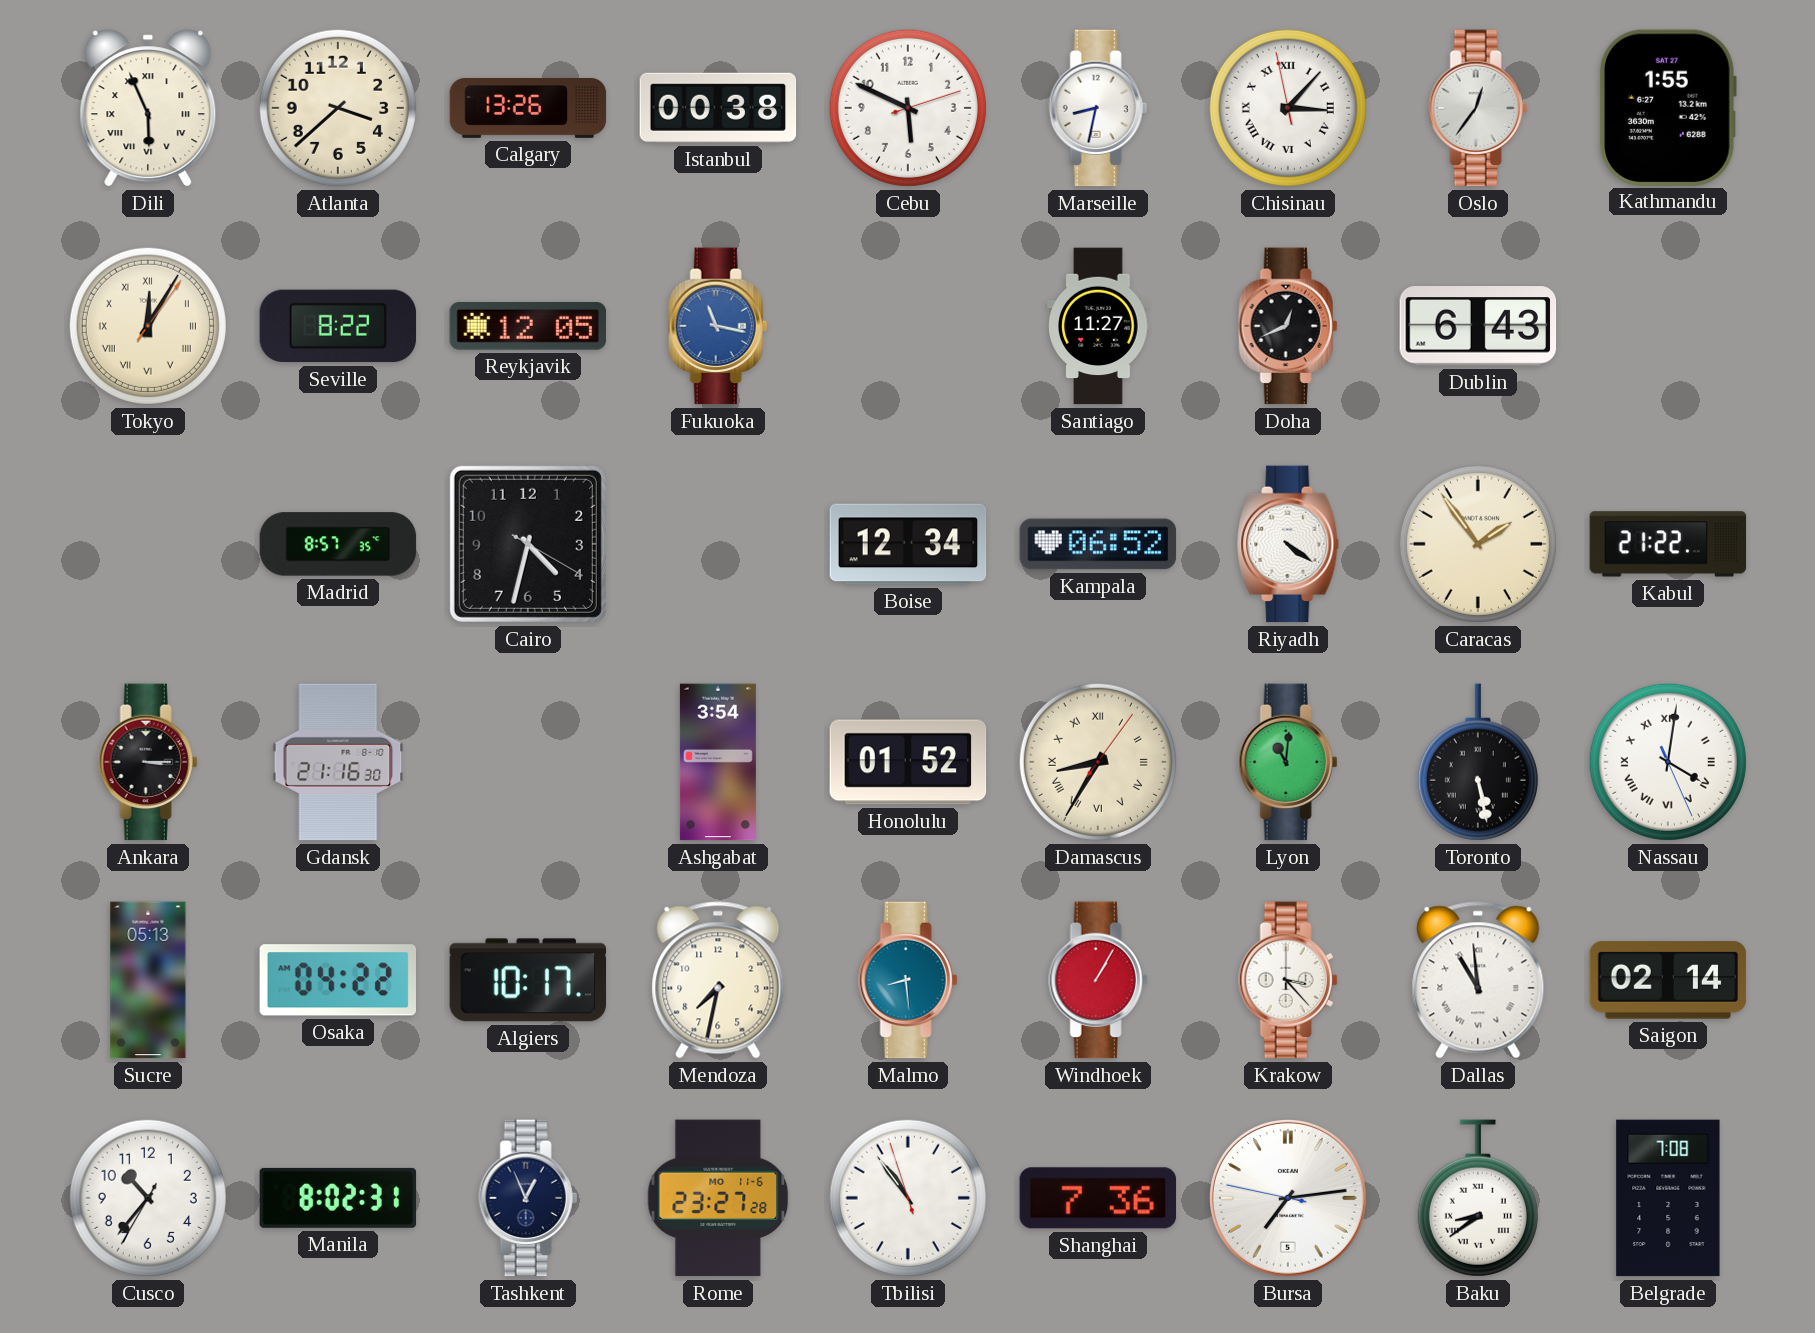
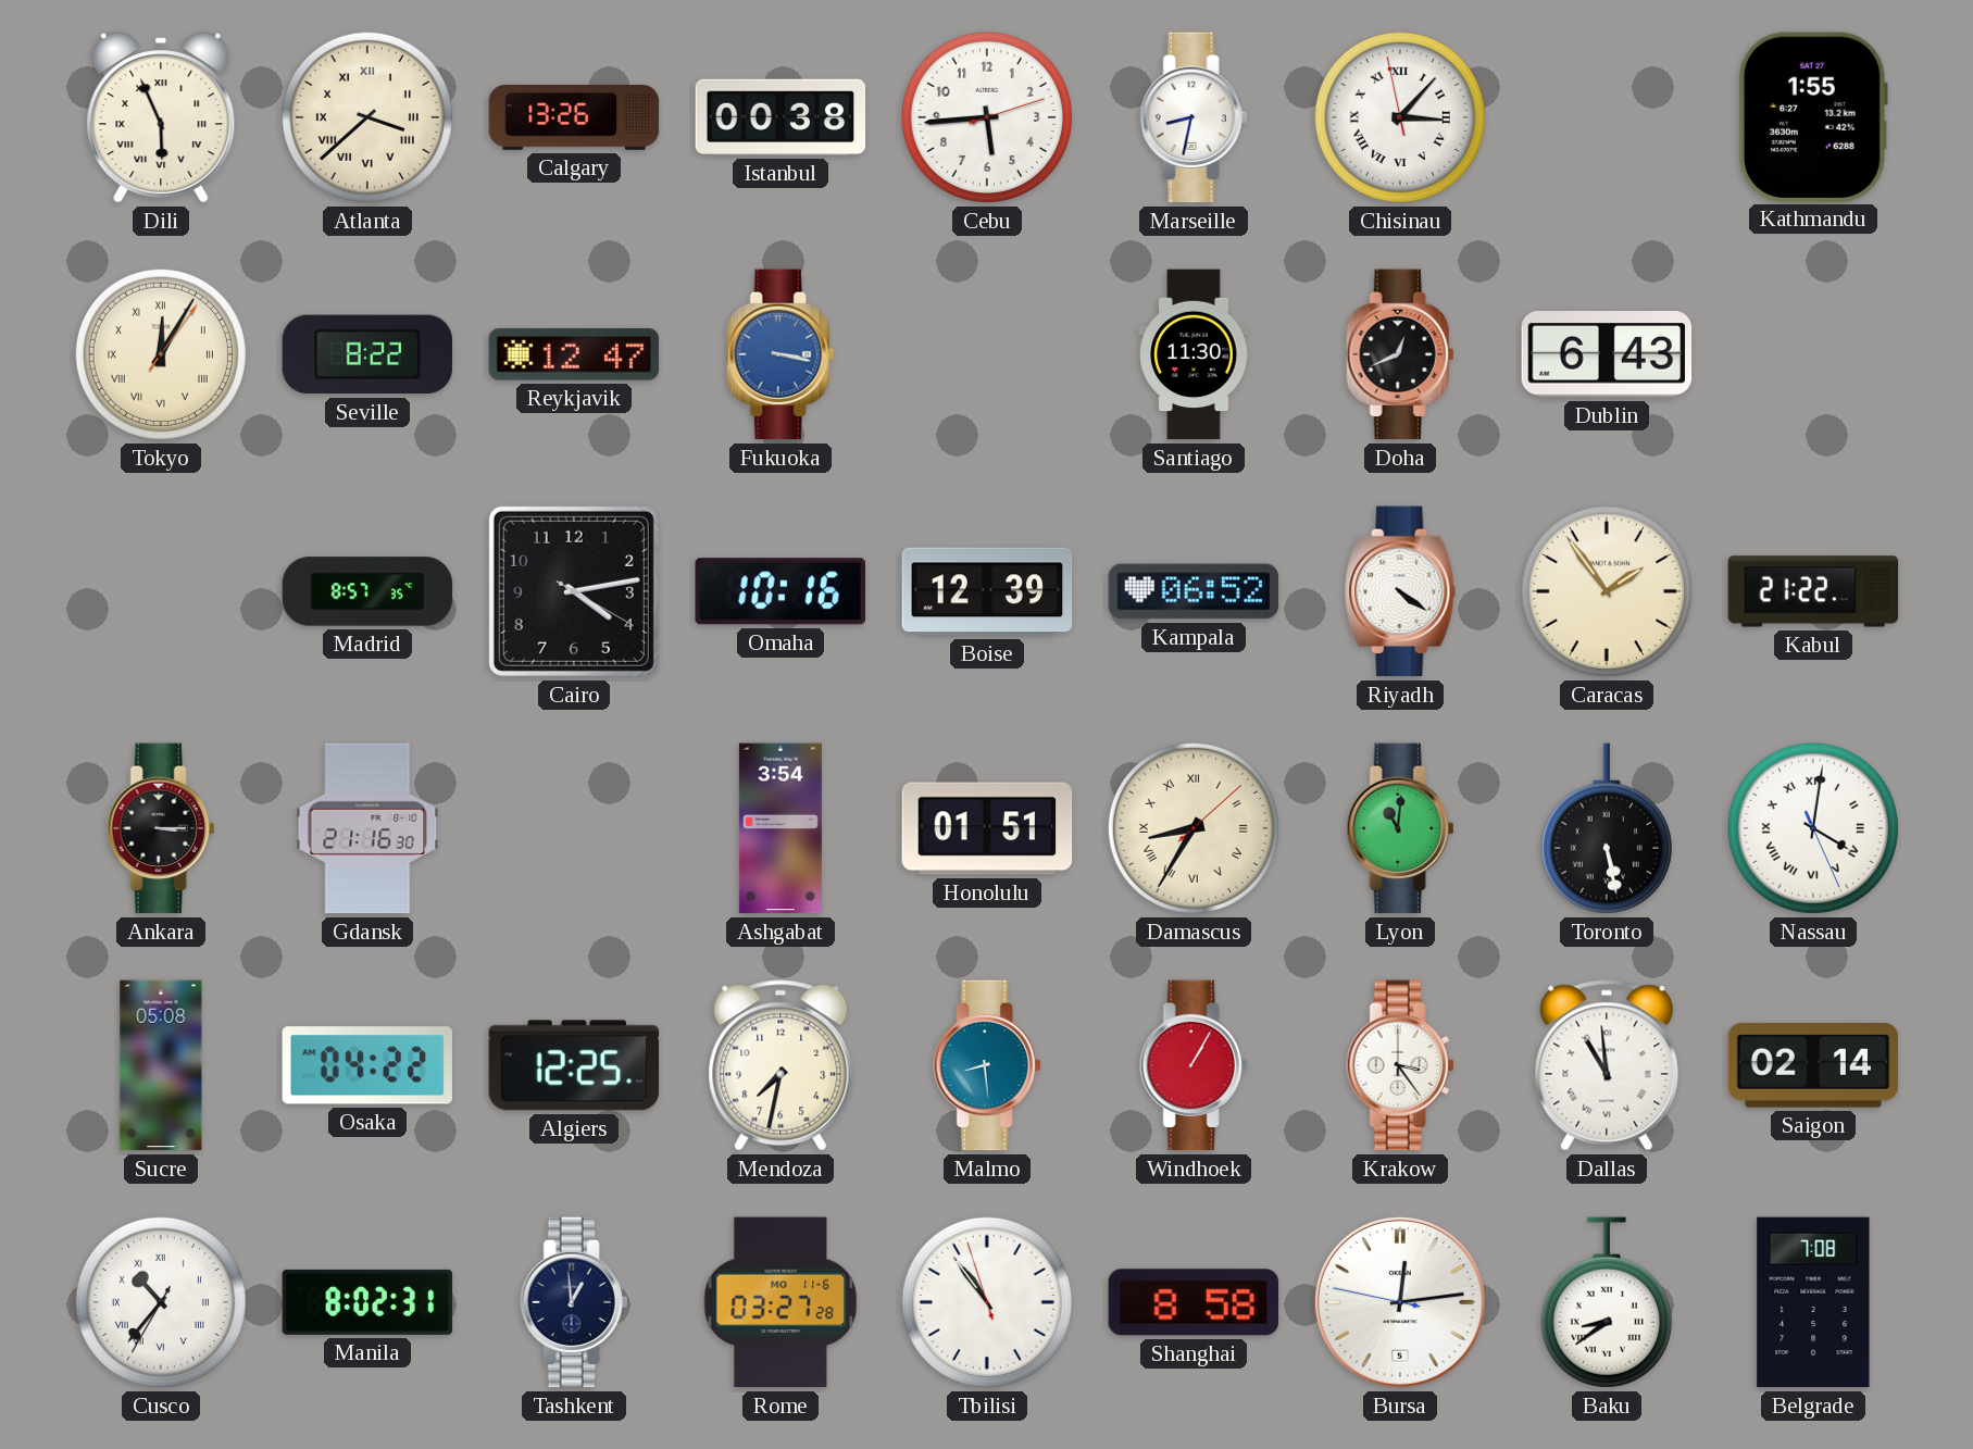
Atlanta numerals: Arabic -> Roman
Cebu: 5:49 -> 5:44
Oslo: 12:36 -> none
Reykjavik: 12:05 -> 12:47
Fukuoka: 11:17 -> 3:17
Santiago: 11:27 -> 11:30
Cairo: 4:32 -> 4:13
Omaha: none -> 10:16
Boise: 12:34 -> 12:39
Honolulu: 01:52 -> 01:51
Damascus: 8:35:06 -> 8:35:08
Sucre: 05:13 -> 05:08
Algiers: 10:17 -> 12:25
Krakow: 3:23 -> 3:24
Cusco numerals: Arabic -> Roman
Tashkent: 12:56 -> 12:59
Rome: 23:27 -> 03:27
Shanghai: 7:36 -> 8:58
Bursa: 7:13 -> 12:13
